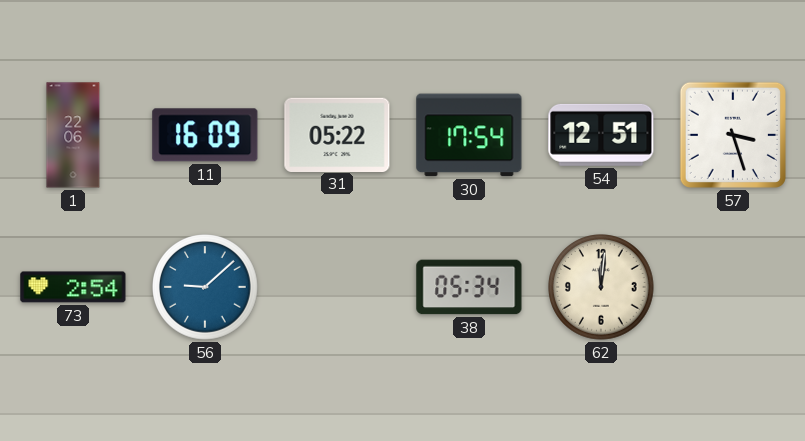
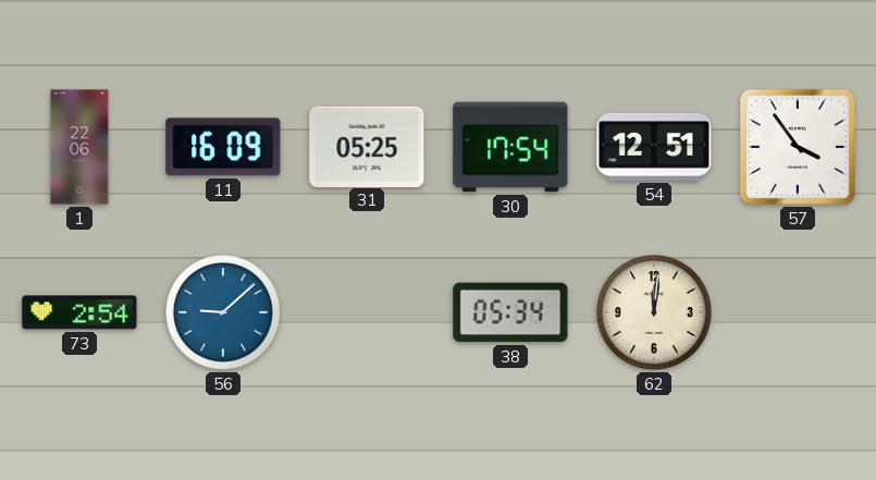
31: 05:22 -> 05:25
57: 3:27 -> 3:54
